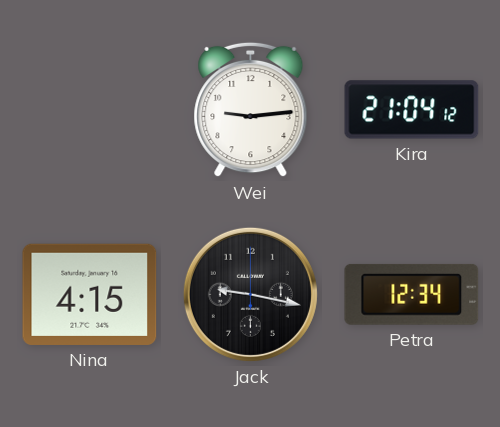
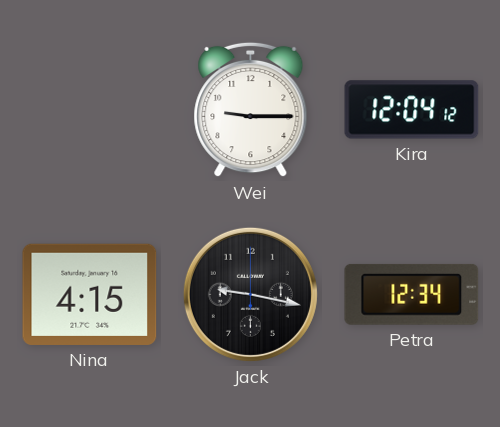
Wei: 9:14 -> 9:15
Kira: 21:04 -> 12:04
